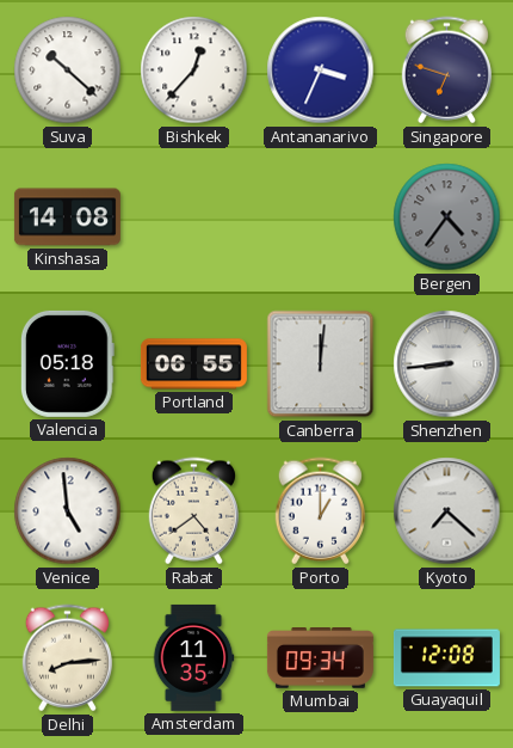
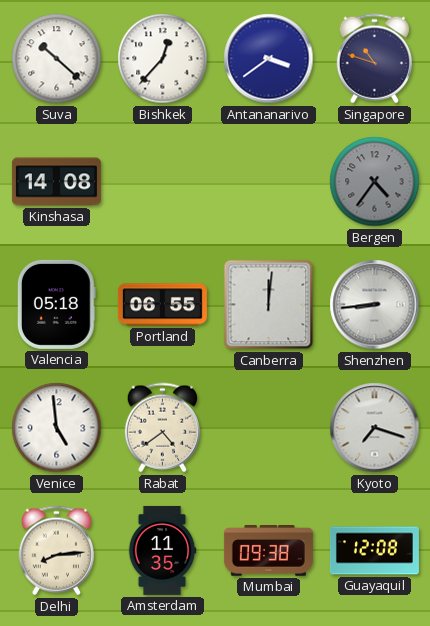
Antananarivo: 3:34 -> 3:39
Singapore: 6:48 -> 10:48
Porto: 1:00 -> none
Kyoto: 7:22 -> 7:18
Mumbai: 09:34 -> 09:38
